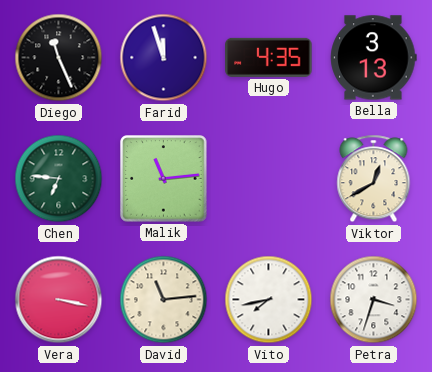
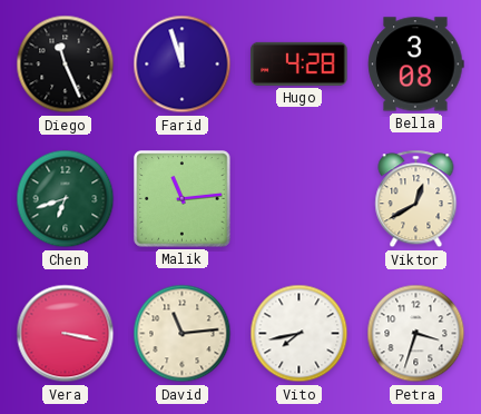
Hugo: 4:35 -> 4:28
Bella: 3:13 -> 3:08
Chen: 6:46 -> 6:42
